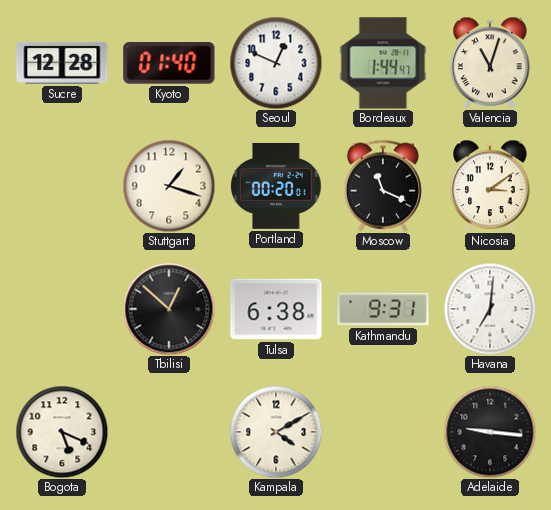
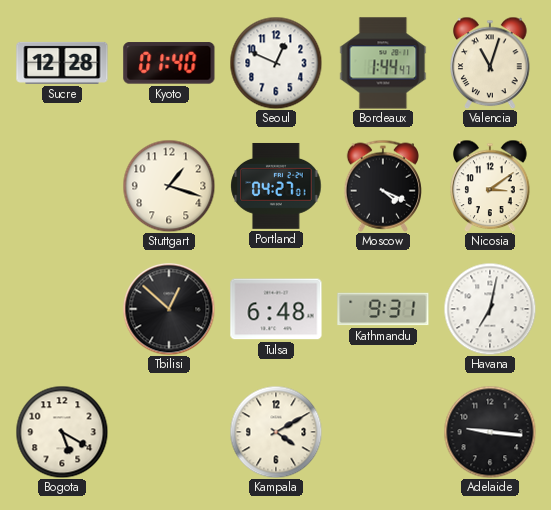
Portland: 00:20 -> 04:27
Moscow: 11:19 -> 4:19
Tulsa: 6:38 -> 6:48
Havana: 7:01 -> 7:02
Bogota: 5:19 -> 5:20
